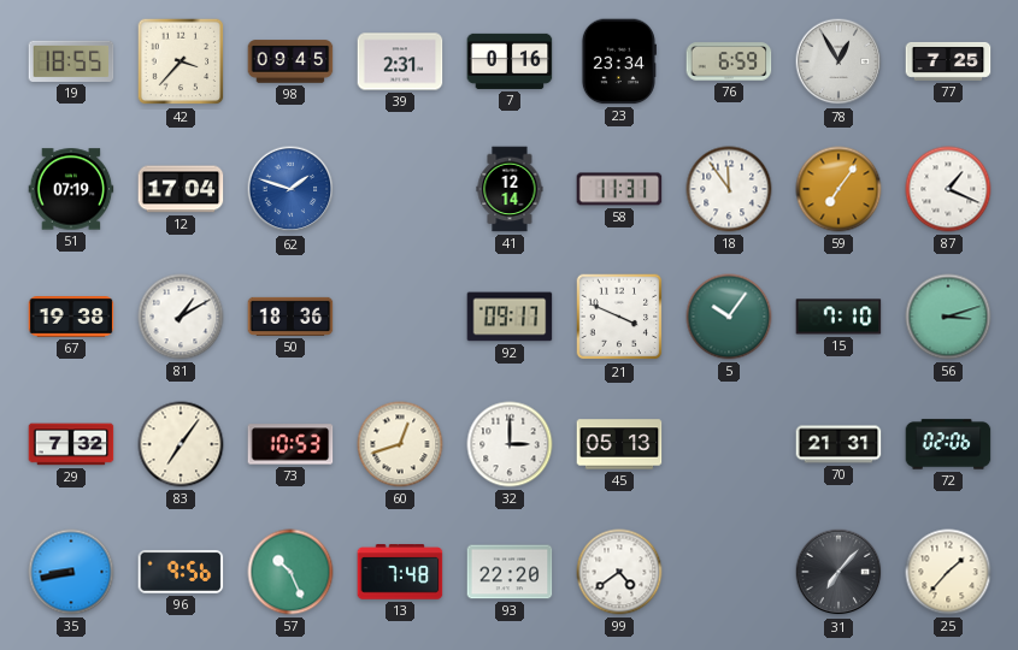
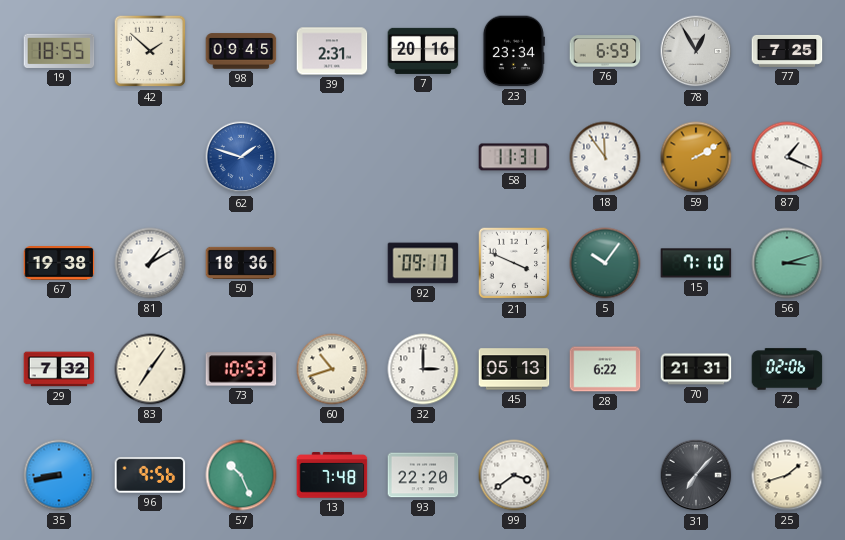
42: 3:37 -> 1:52
7: 0:16 -> 20:16
51: 07:19 -> none
12: 17:04 -> none
41: 12:14 -> none
59: 7:06 -> 2:10
60: 12:42 -> 10:42
28: none -> 6:22
99: 4:39 -> 3:39
25: 1:37 -> 1:42
